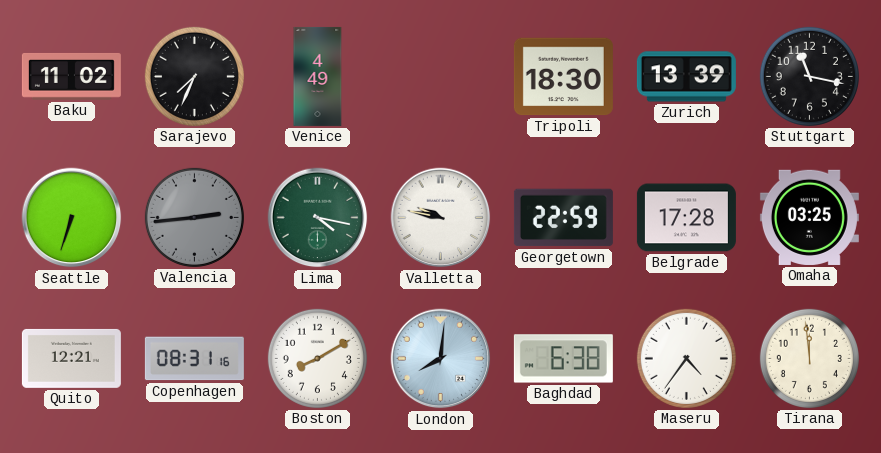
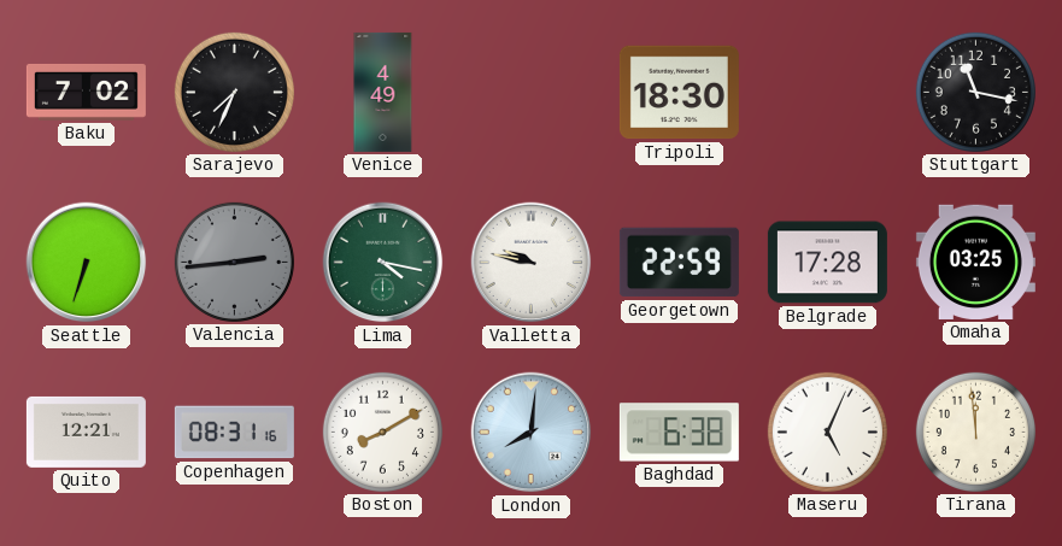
Baku: 11:02 -> 7:02
Zurich: 13:39 -> none
Maseru: 4:36 -> 5:04
